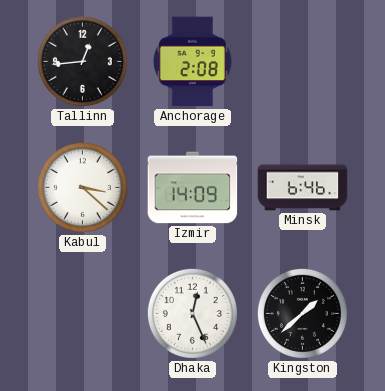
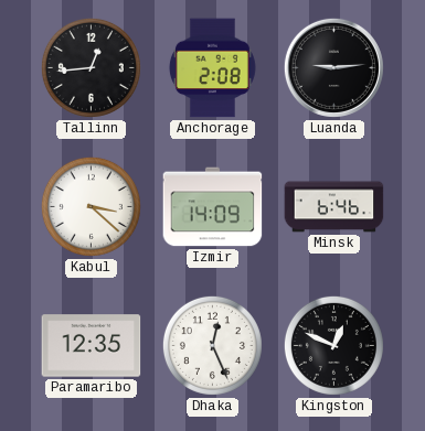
Luanda: none -> 9:14
Paramaribo: none -> 12:35
Kingston: 1:38 -> 12:49
